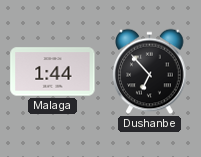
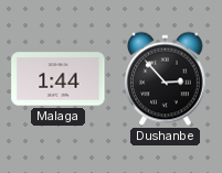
Dushanbe: 6:53 -> 2:53
